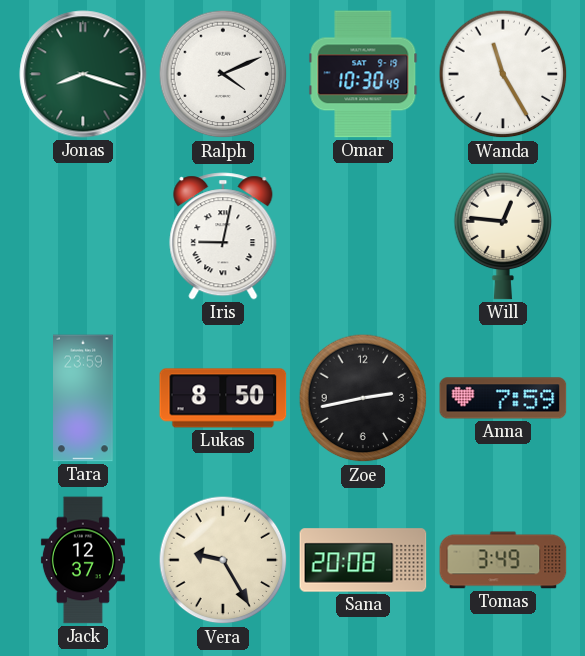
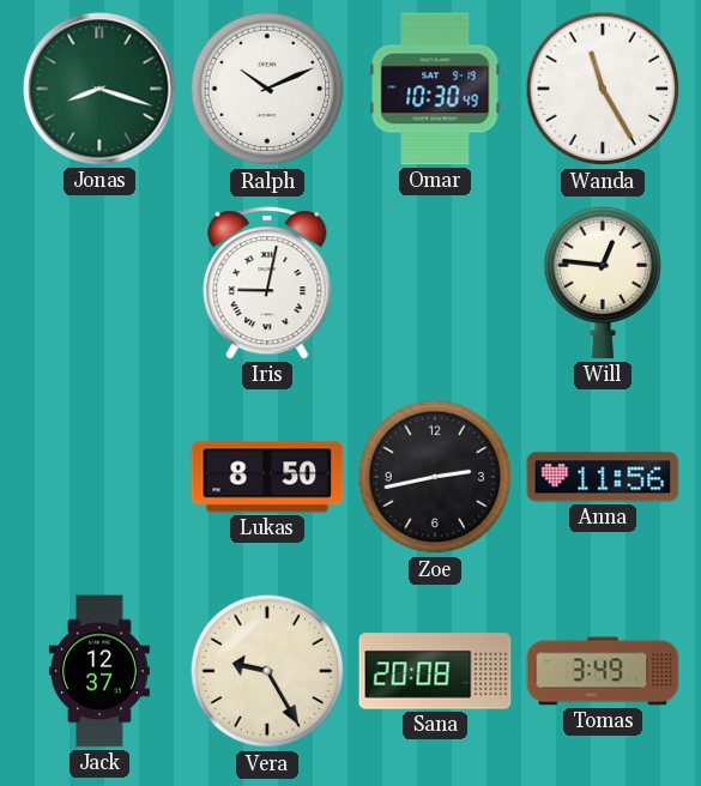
Ralph: 4:11 -> 10:11
Tara: 23:59 -> none
Anna: 7:59 -> 11:56
